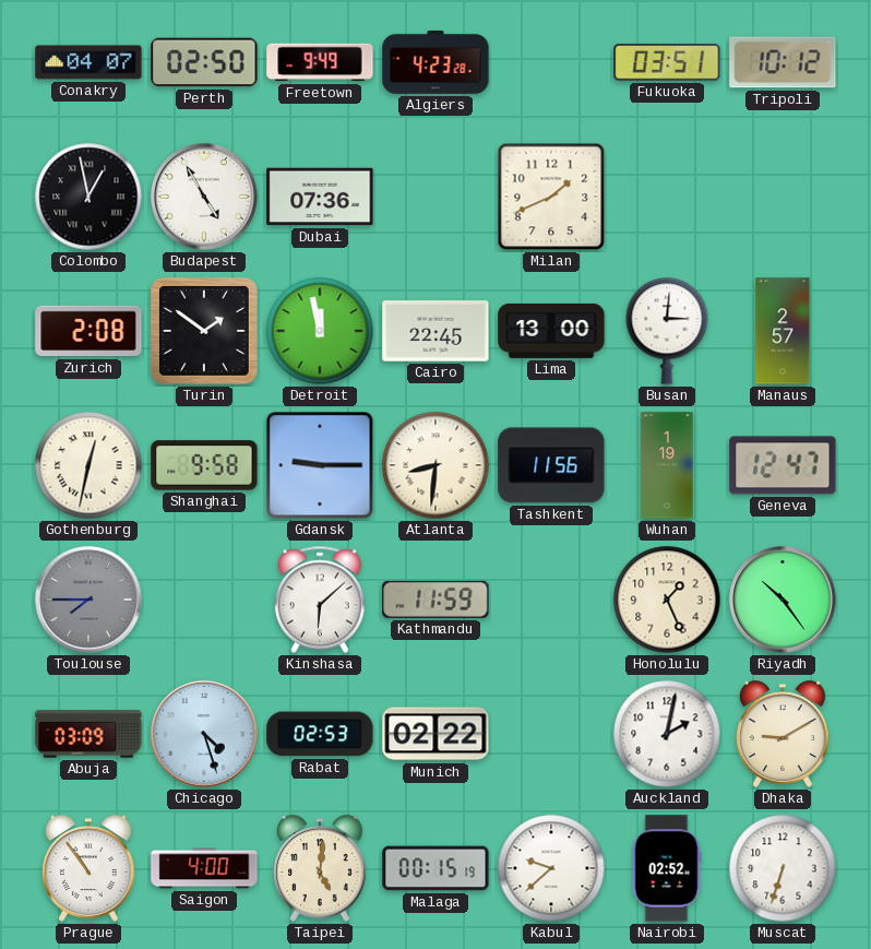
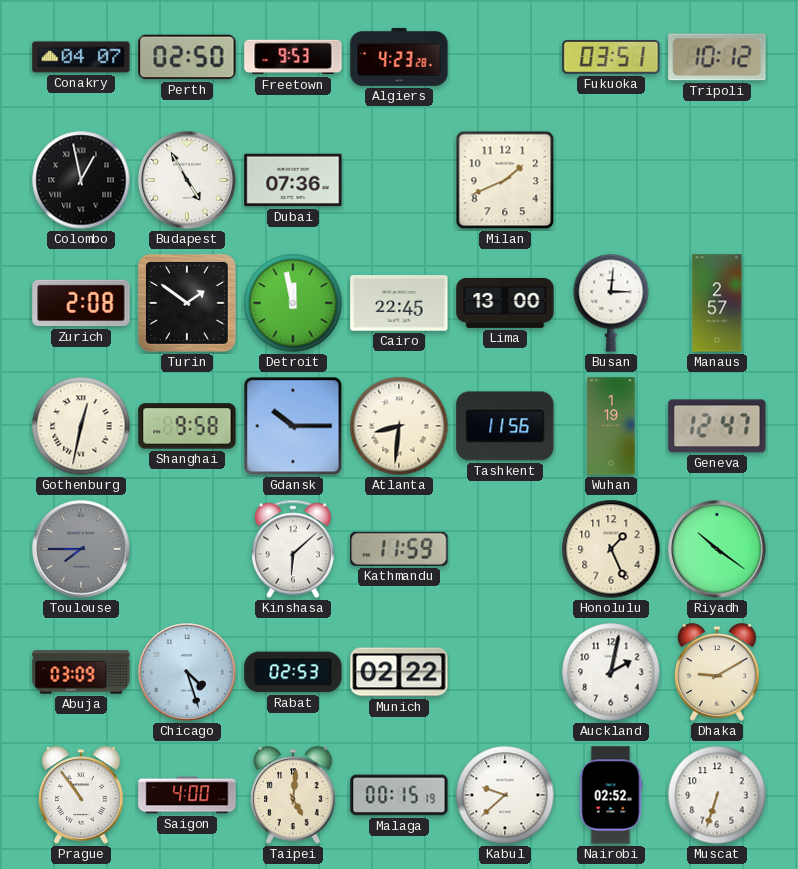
Freetown: 9:49 -> 9:53
Gdansk: 9:15 -> 10:15
Riyadh: 10:24 -> 10:21
